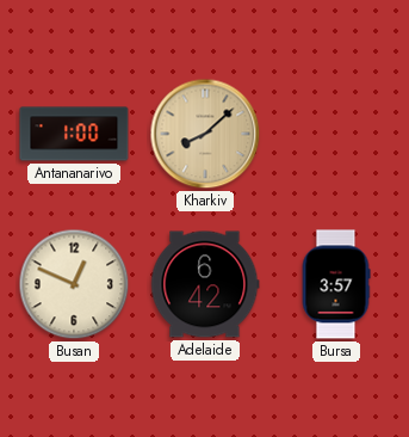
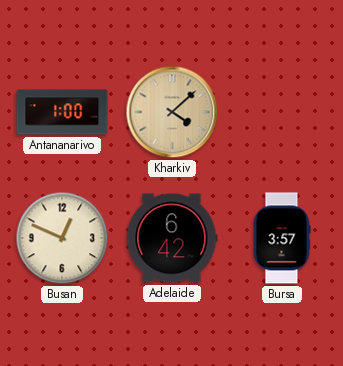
Kharkiv: 8:08 -> 4:08
